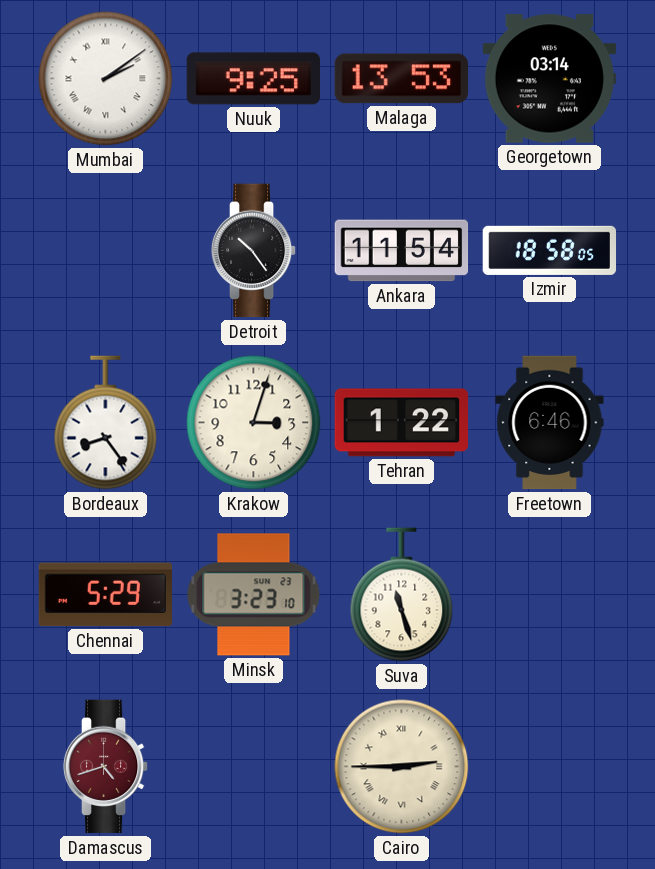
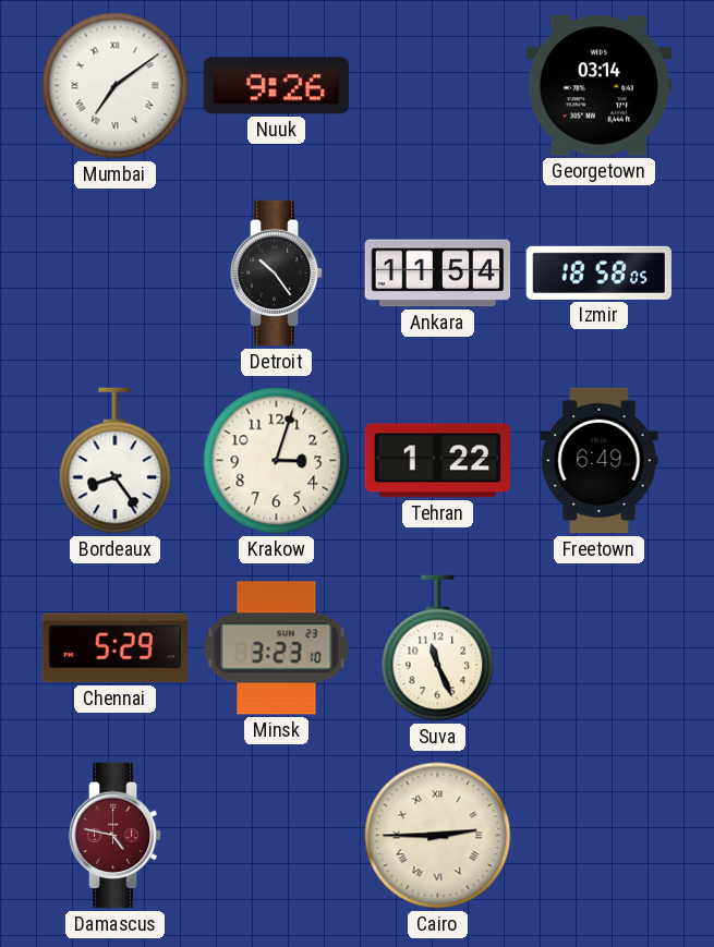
Mumbai: 2:09 -> 7:09
Nuuk: 9:25 -> 9:26
Malaga: 13:53 -> none
Freetown: 6:46 -> 6:49
Suva: 11:27 -> 11:26
Damascus: 4:42 -> 4:47
